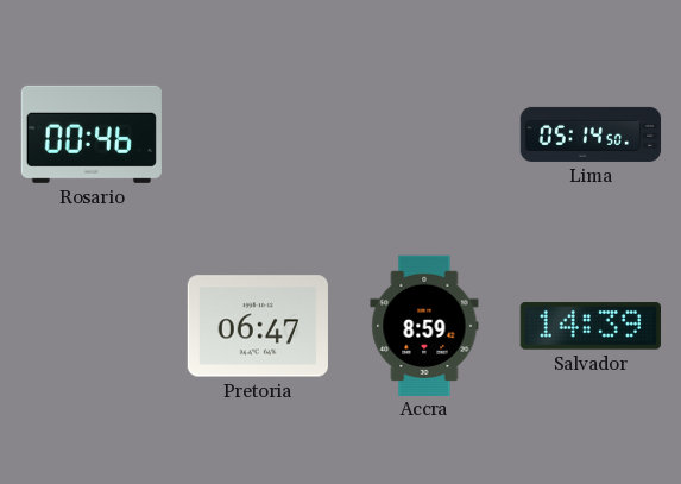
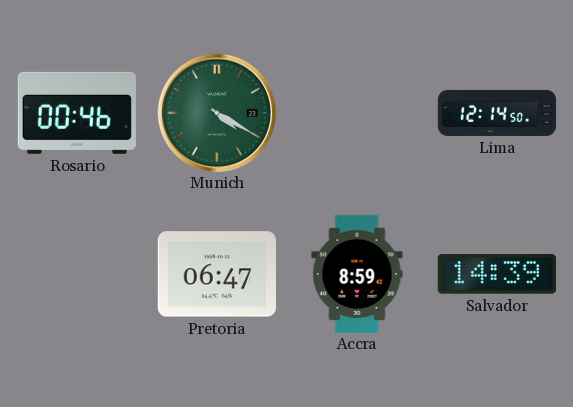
Munich: none -> 4:20
Lima: 05:14 -> 12:14
